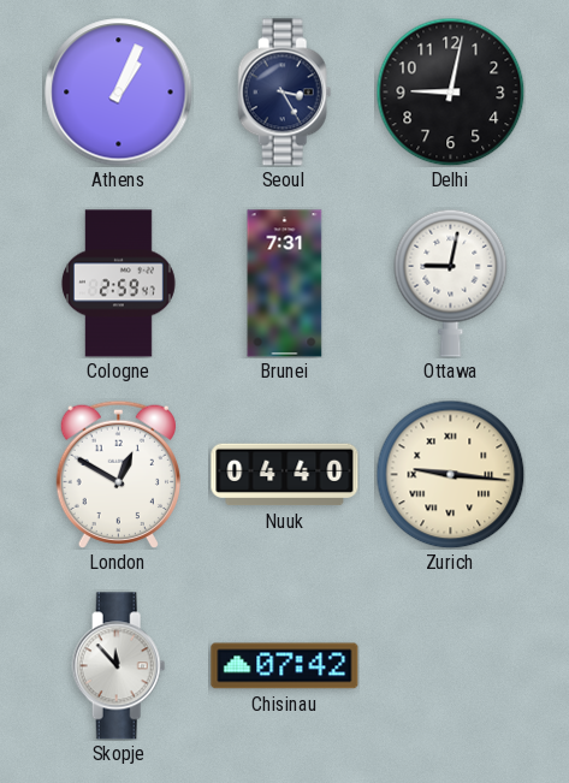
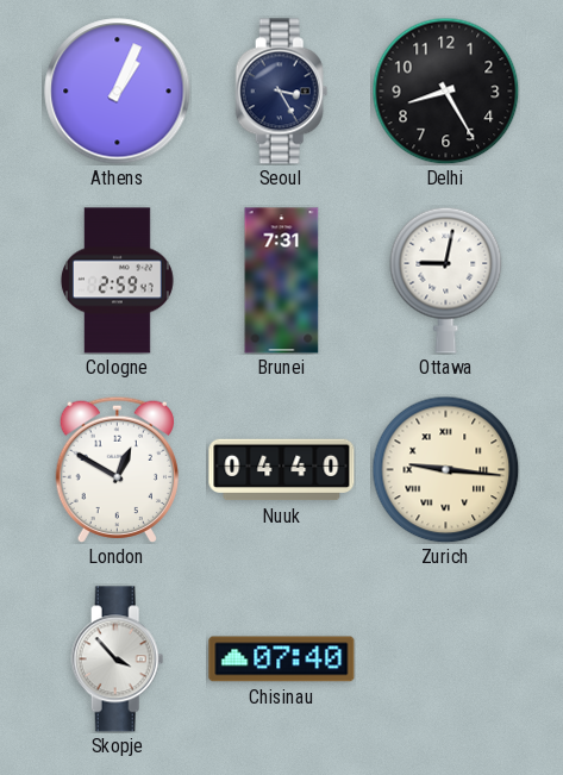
Delhi: 9:02 -> 8:25
Skopje: 11:53 -> 3:53
Chisinau: 07:42 -> 07:40
